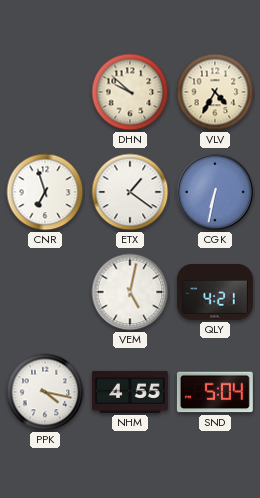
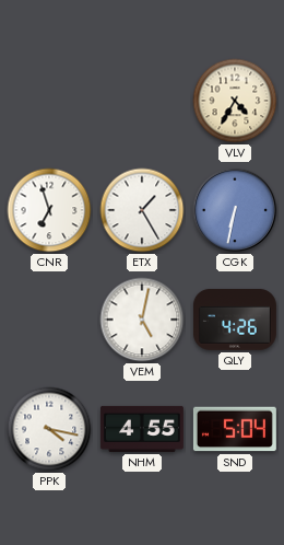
DHN: 9:52 -> none
ETX: 1:21 -> 1:25
QLY: 4:21 -> 4:26
